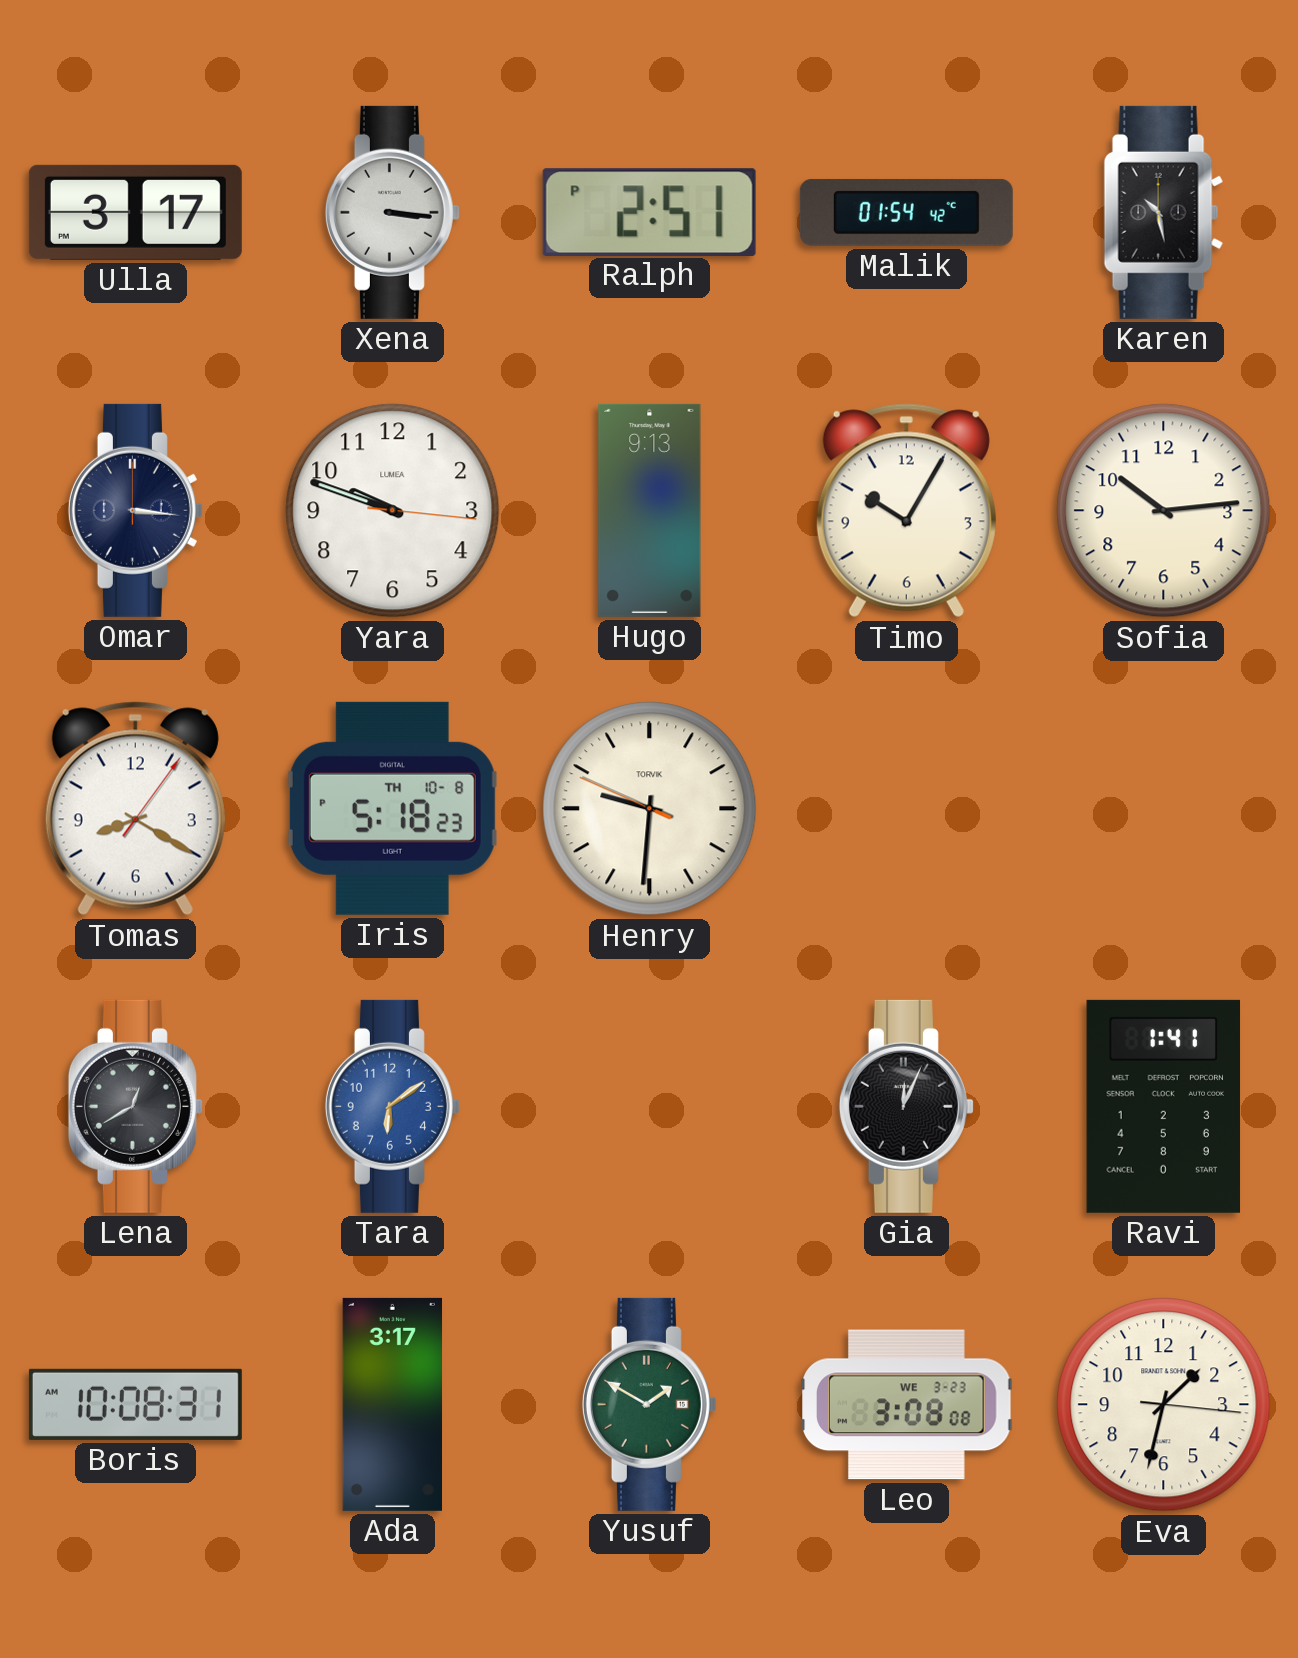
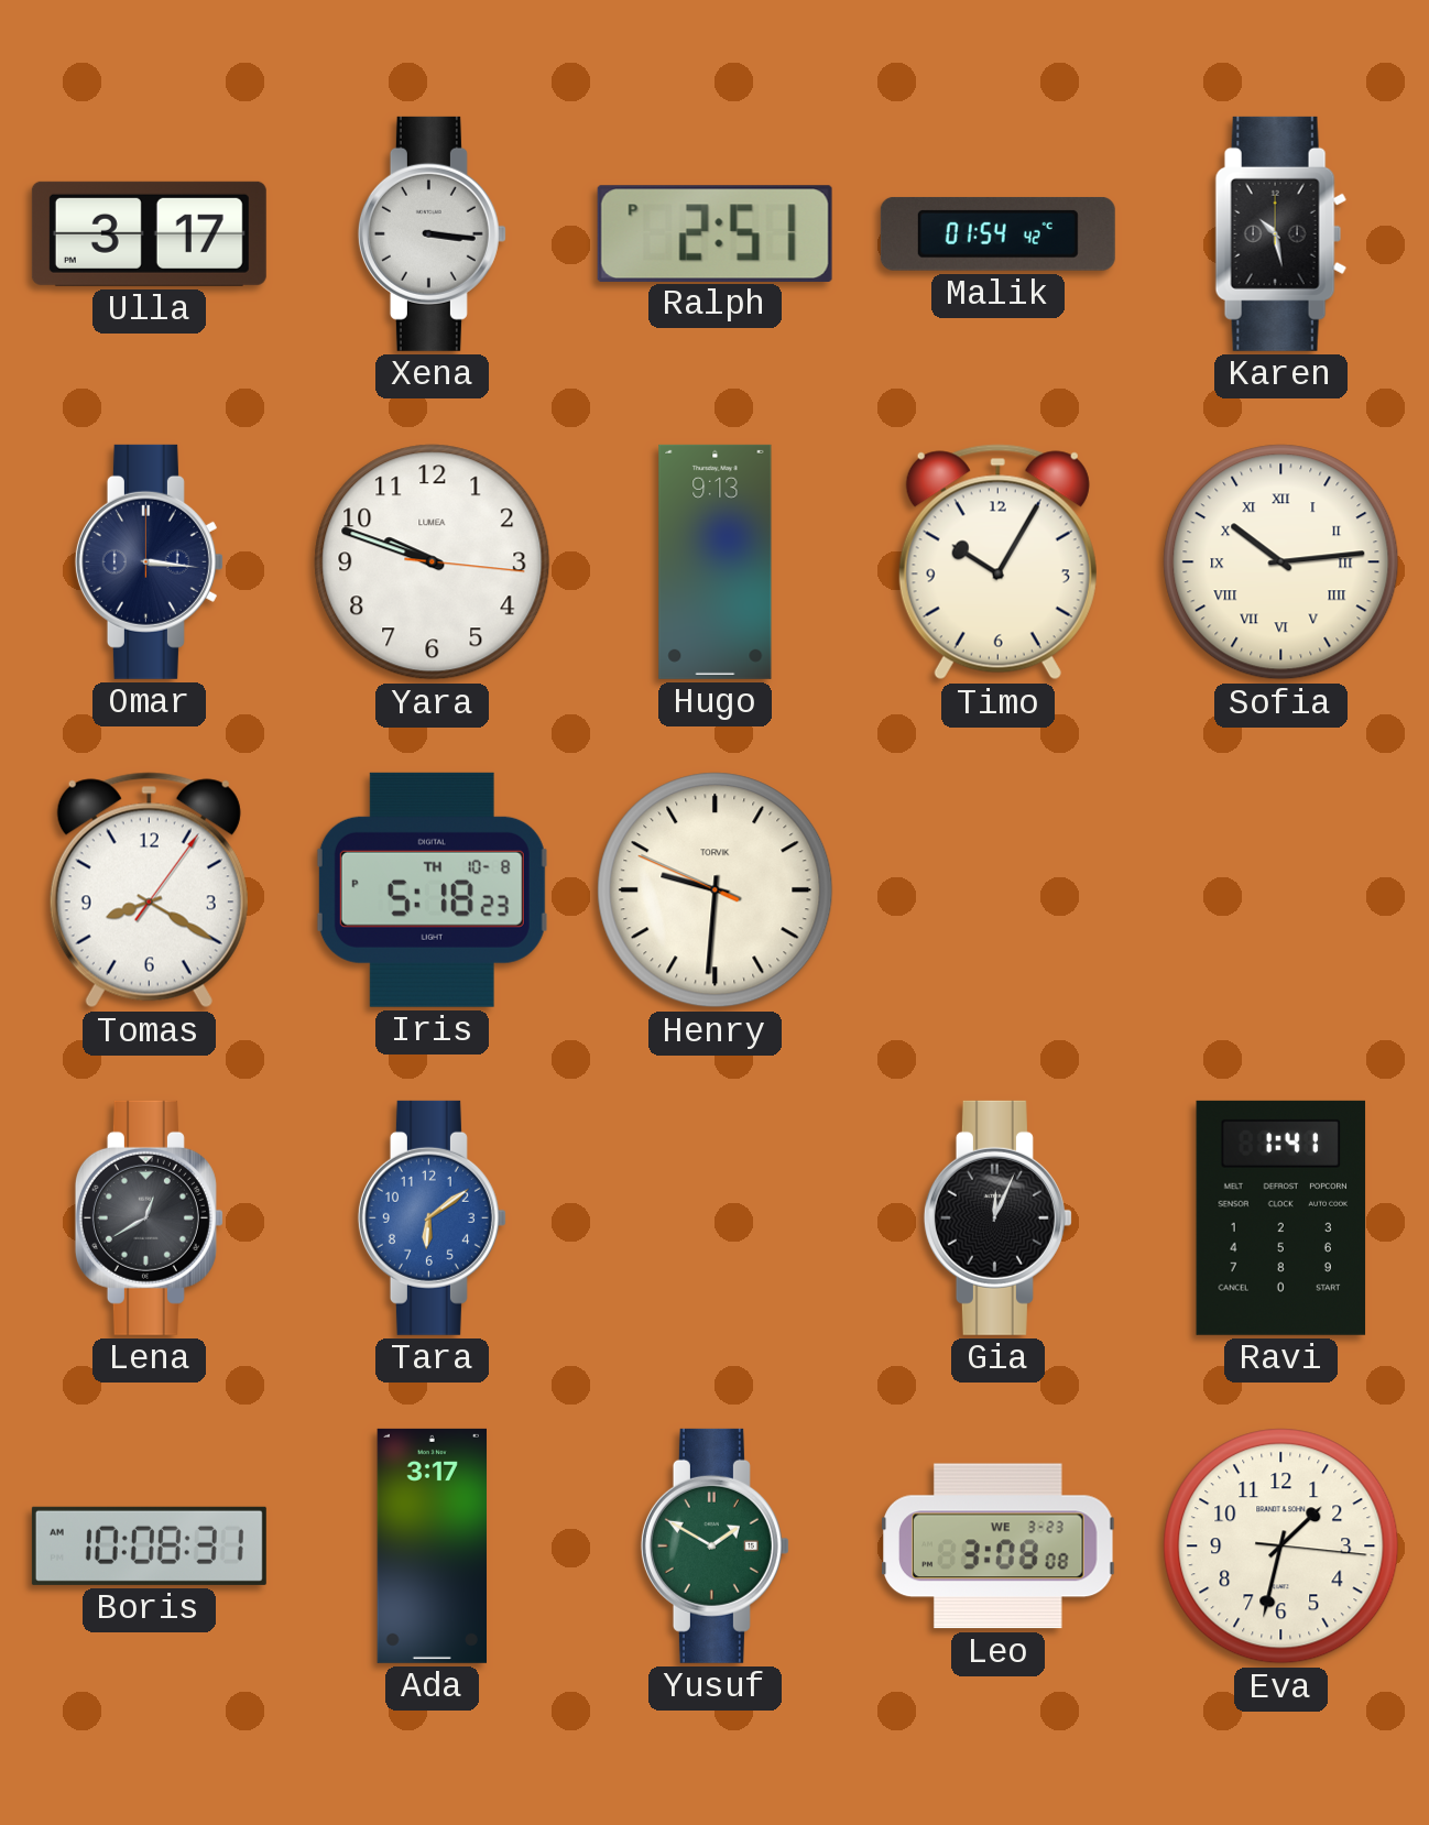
Sofia numerals: Arabic -> Roman
